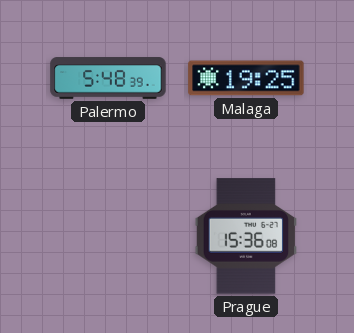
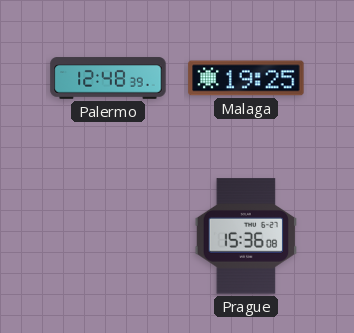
Palermo: 5:48 -> 12:48
